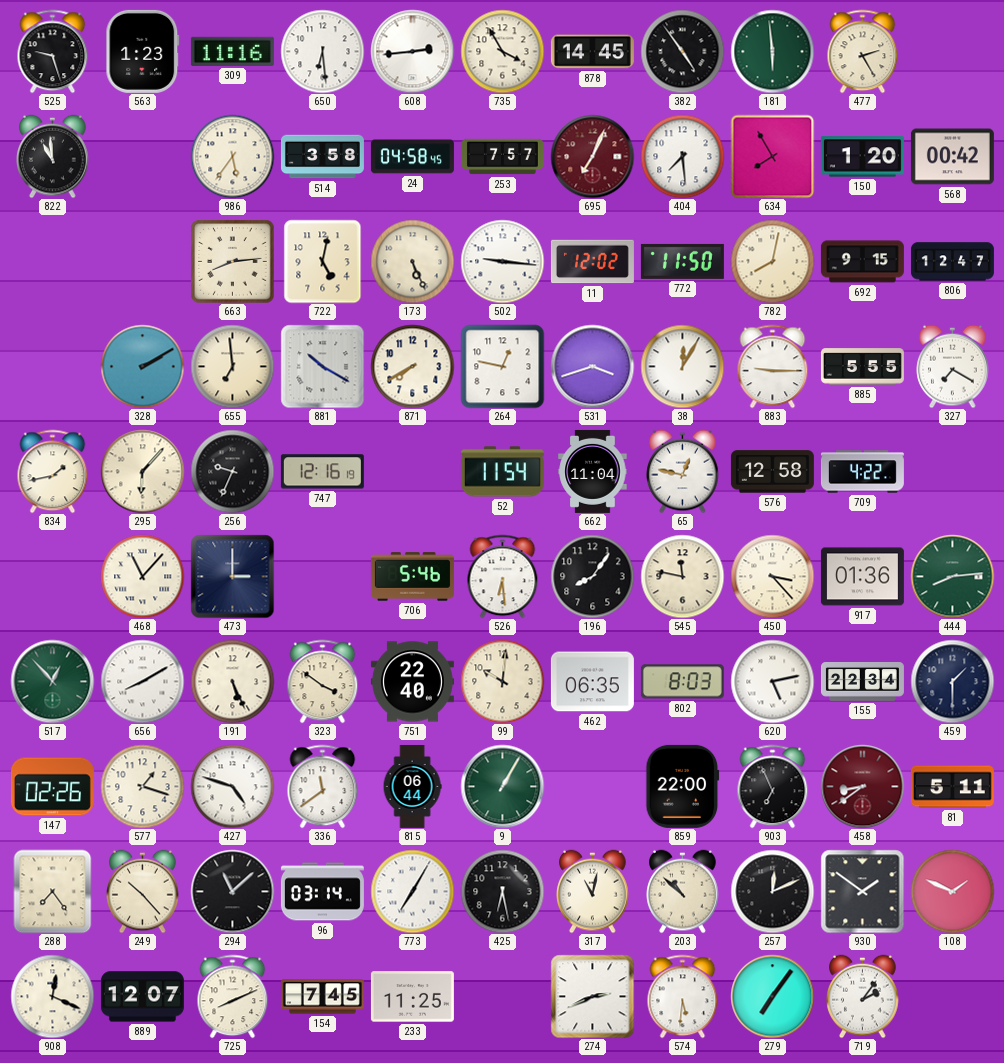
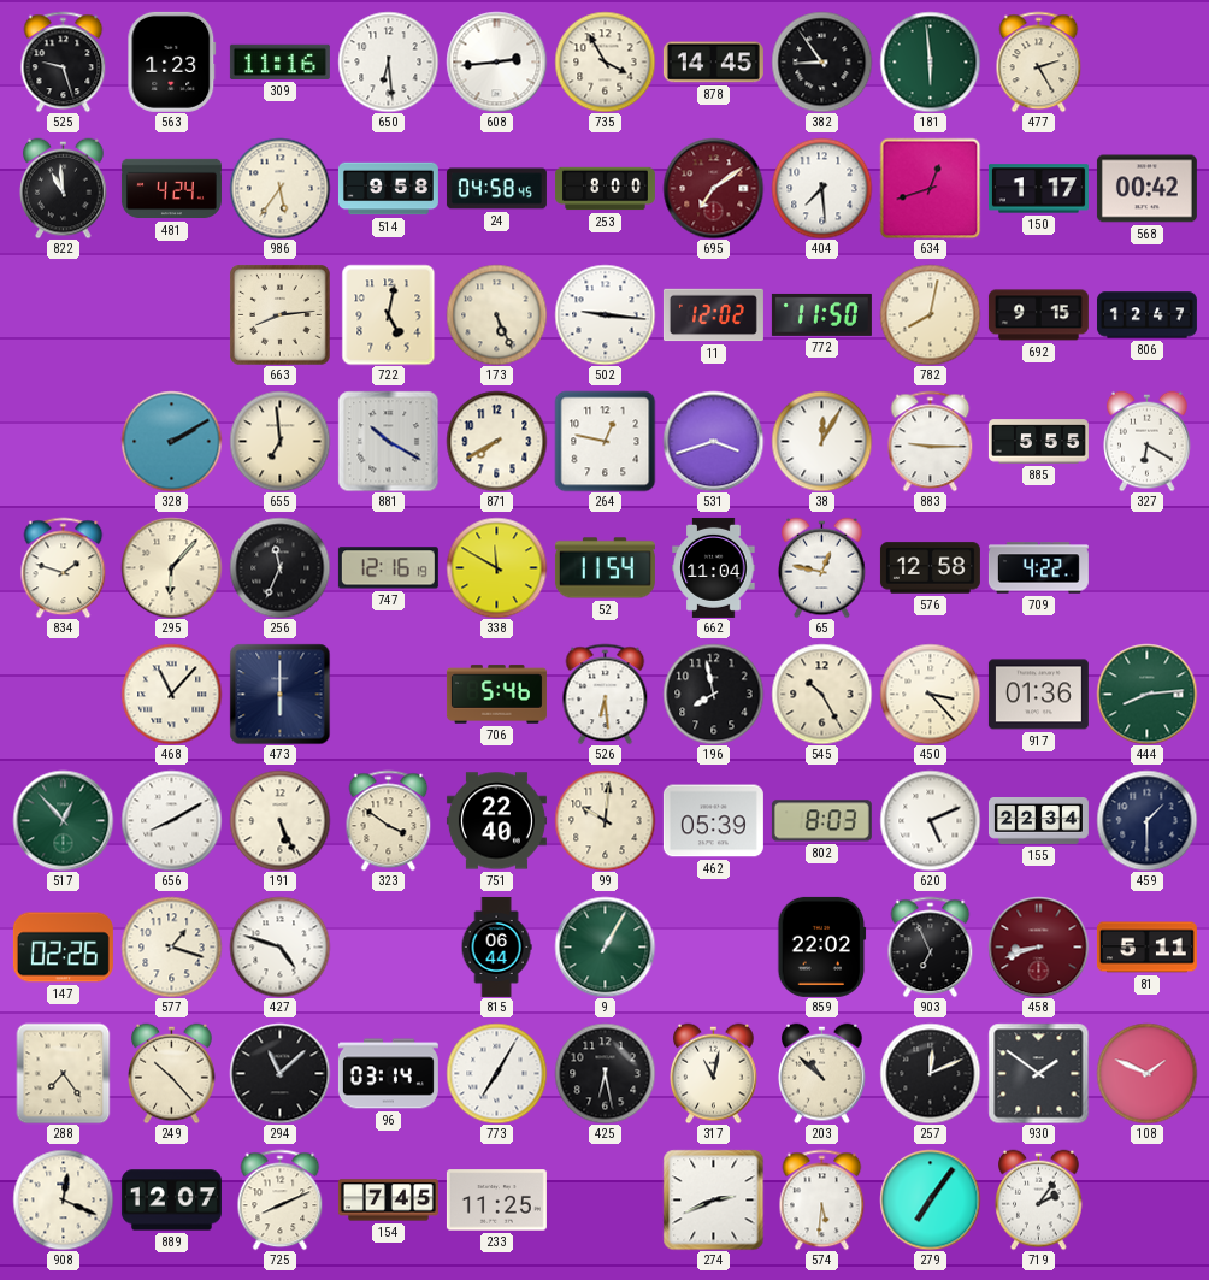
382: 4:54 -> 8:54
481: none -> 4:24
514: 3:58 -> 9:58
253: 7:57 -> 8:00
695: 7:04 -> 7:09
634: 7:55 -> 12:42
150: 1:20 -> 1:17
327: 7:20 -> 6:20
834: 1:43 -> 1:48
256: 9:34 -> 11:34
338: none -> 11:50
473: 3:00 -> 6:00
196: 8:06 -> 7:58
545: 11:47 -> 10:25
462: 06:35 -> 05:39
620: 5:13 -> 5:11
336: 11:39 -> none
859: 22:00 -> 22:02
458: 8:39 -> 8:42
